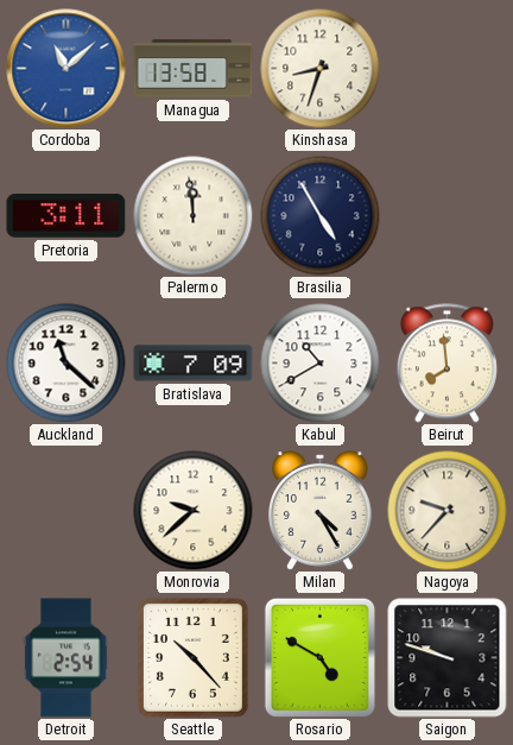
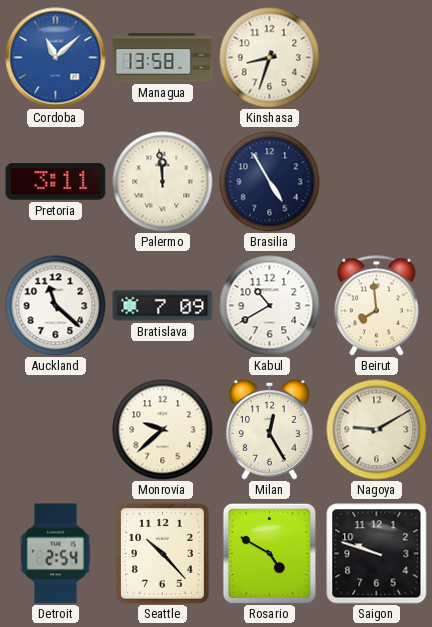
Milan: 4:25 -> 12:25
Nagoya: 9:37 -> 9:10
